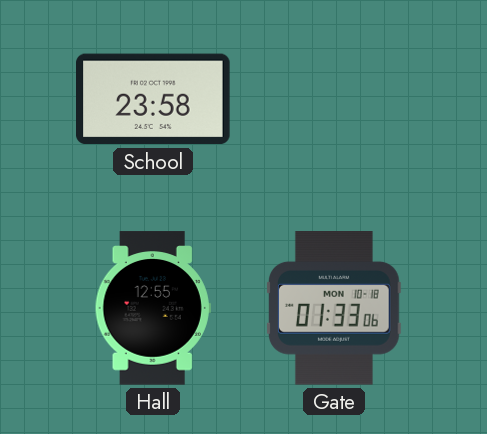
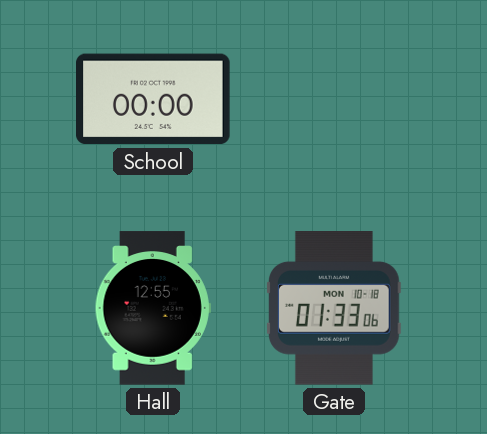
School: 23:58 -> 00:00
